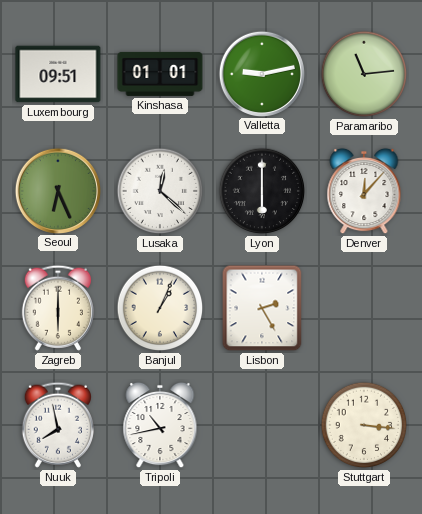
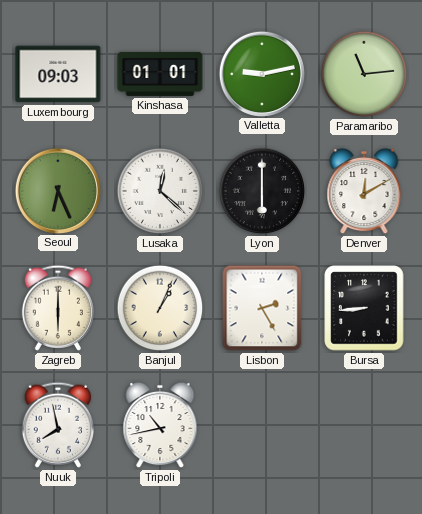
Luxembourg: 09:51 -> 09:03
Denver: 12:07 -> 12:10
Bursa: none -> 8:44
Stuttgart: 3:16 -> none
